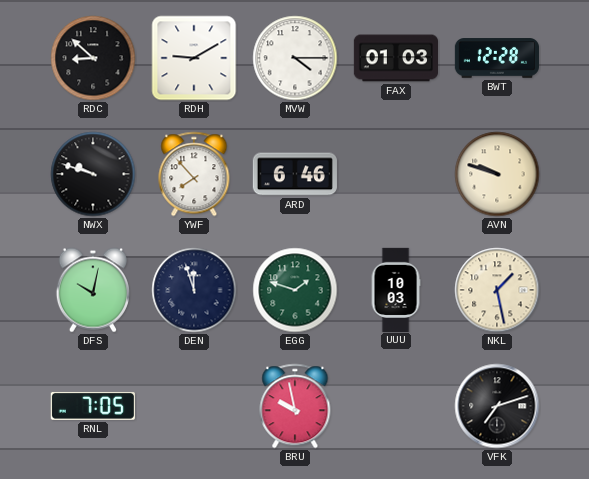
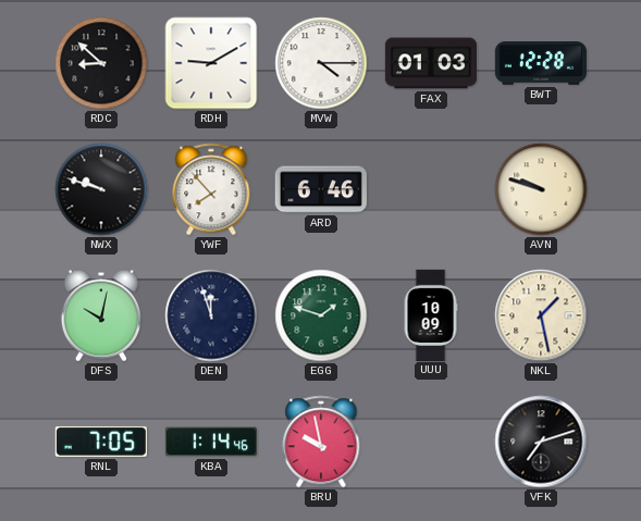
UUU: 10:03 -> 10:09
KBA: none -> 1:14
